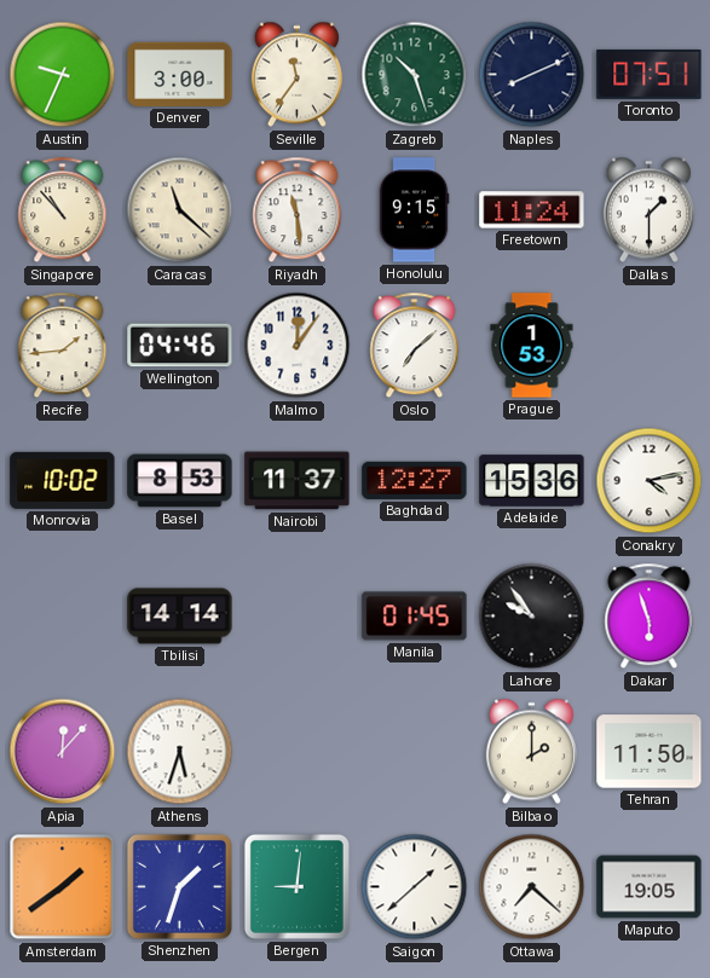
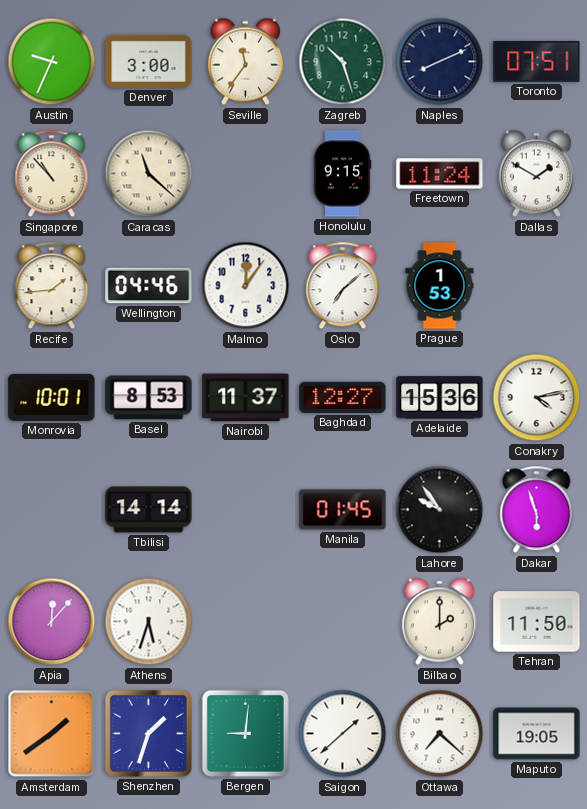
Riyadh: 11:29 -> none
Dallas: 1:30 -> 1:50
Monrovia: 10:02 -> 10:01
